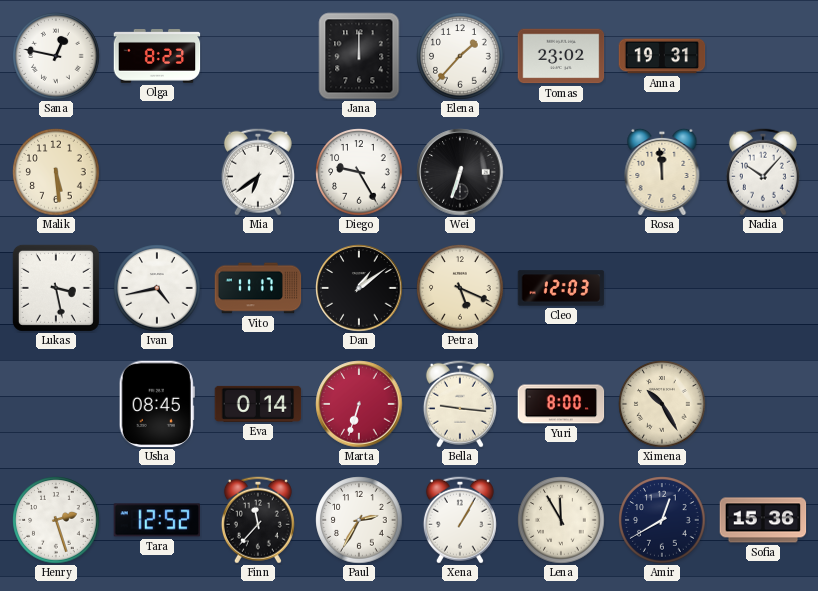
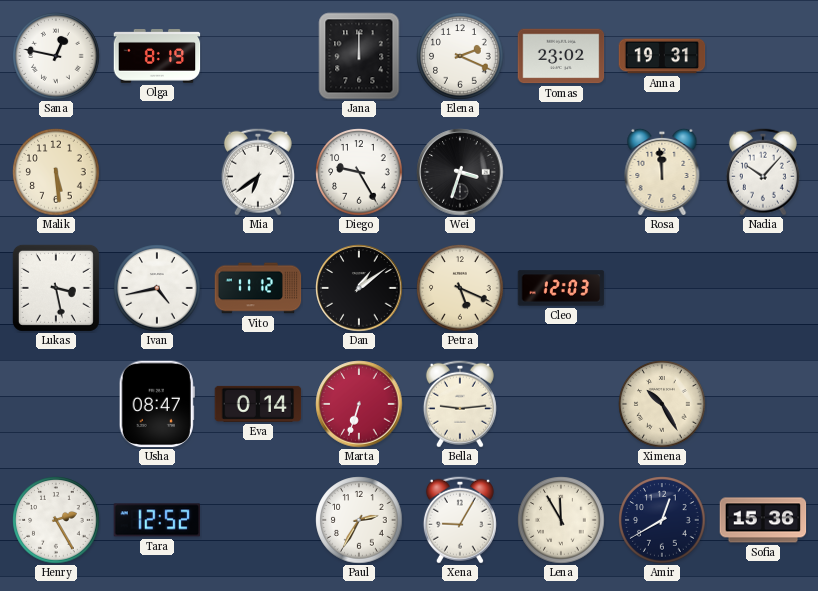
Olga: 8:23 -> 8:19
Elena: 1:37 -> 2:19
Wei: 6:33 -> 3:33
Vito: 11:17 -> 11:12
Usha: 08:45 -> 08:47
Bella: 9:16 -> 9:14
Yuri: 8:00 -> none
Henry: 2:27 -> 2:25
Finn: 11:37 -> none
Xena: 1:05 -> 9:05
